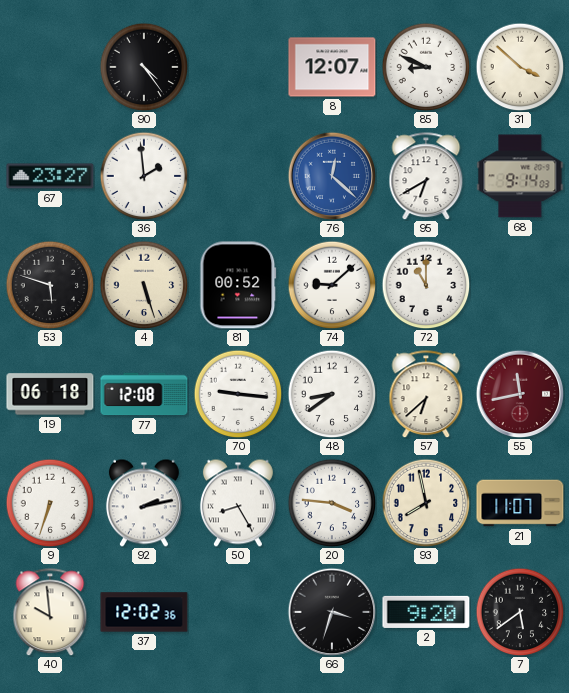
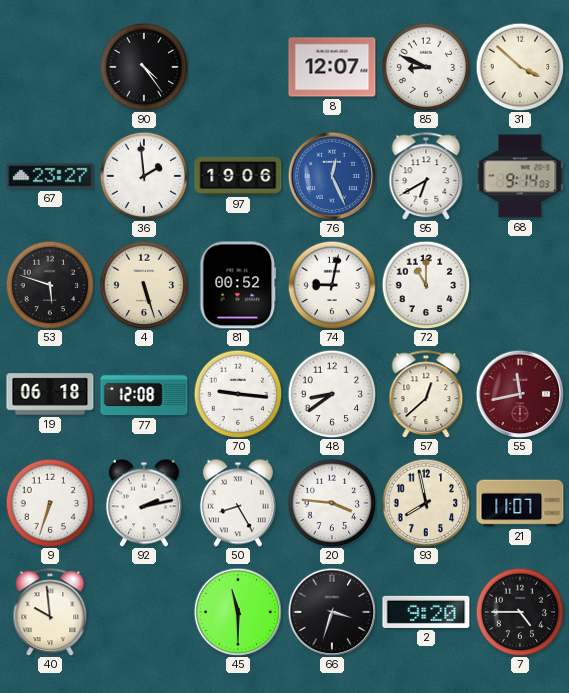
97: none -> 19:06
76: 12:22 -> 12:26
74: 9:08 -> 9:02
57: 6:38 -> 12:38
37: 12:02 -> none
45: none -> 11:30
7: 5:39 -> 4:45
